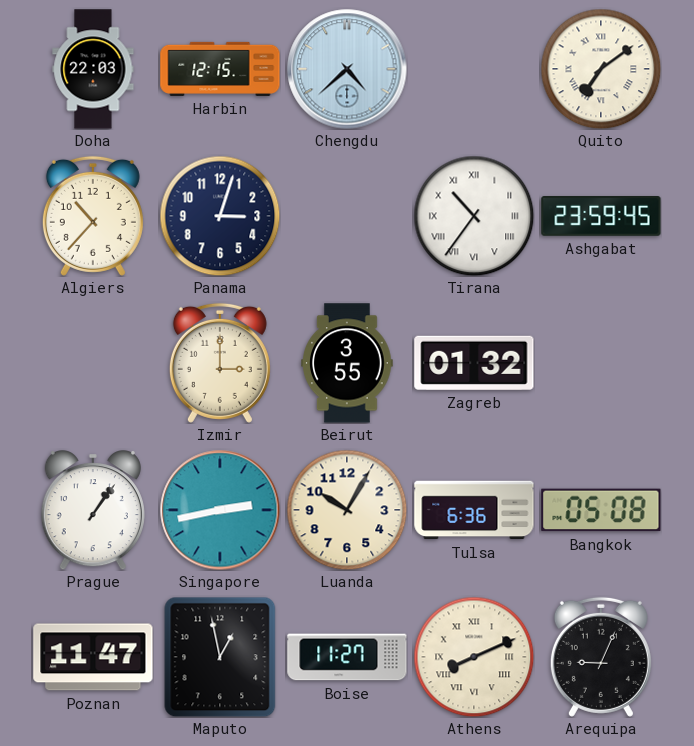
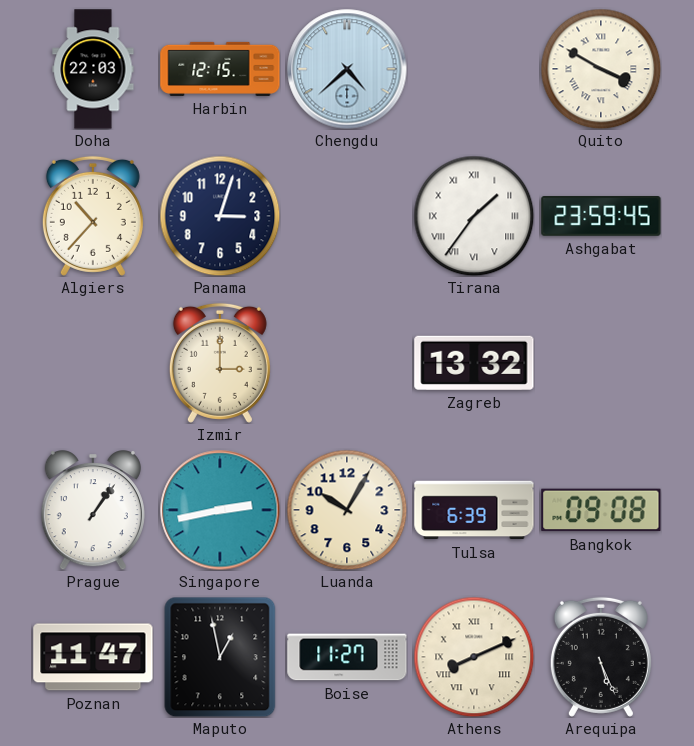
Quito: 7:09 -> 3:50
Tirana: 10:36 -> 1:36
Beirut: 3:55 -> none
Zagreb: 01:32 -> 13:32
Tulsa: 6:36 -> 6:39
Bangkok: 05:08 -> 09:08
Arequipa: 9:04 -> 5:26
